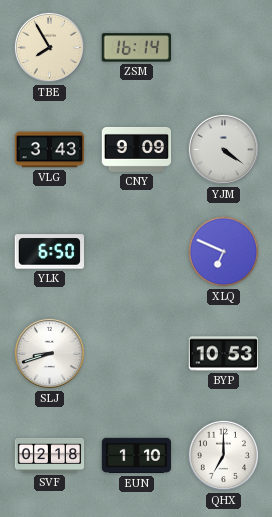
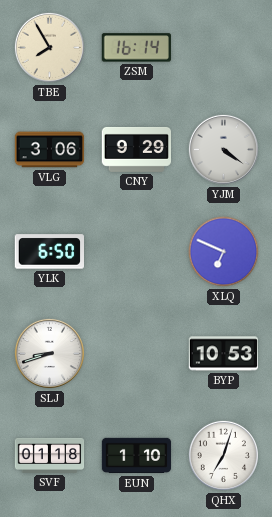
VLG: 3:43 -> 3:06
CNY: 9:09 -> 9:29
SVF: 02:18 -> 01:18
QHX: 7:00 -> 7:03
